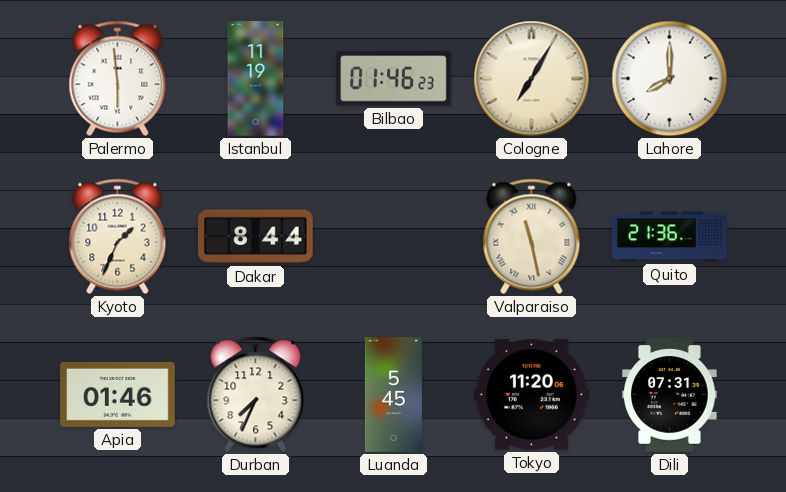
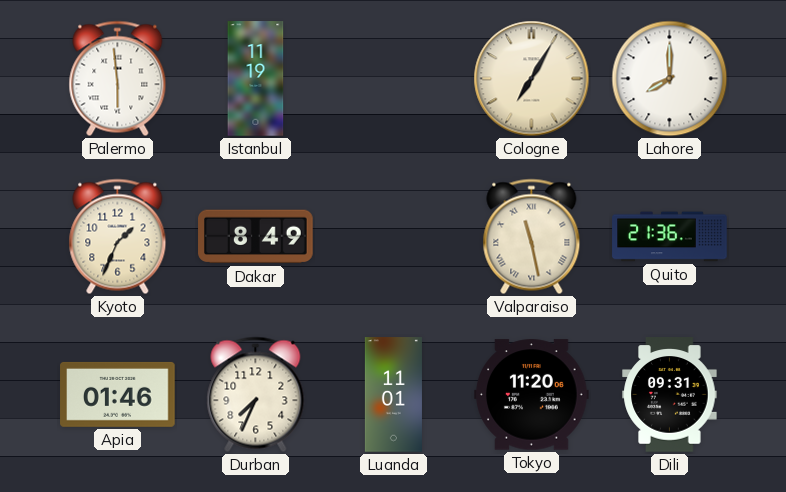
Bilbao: 01:46 -> none
Dakar: 8:44 -> 8:49
Luanda: 5:45 -> 11:01
Dili: 07:31 -> 09:31
